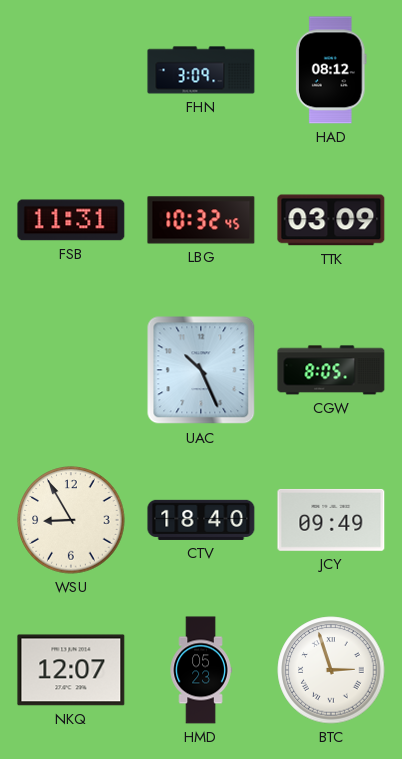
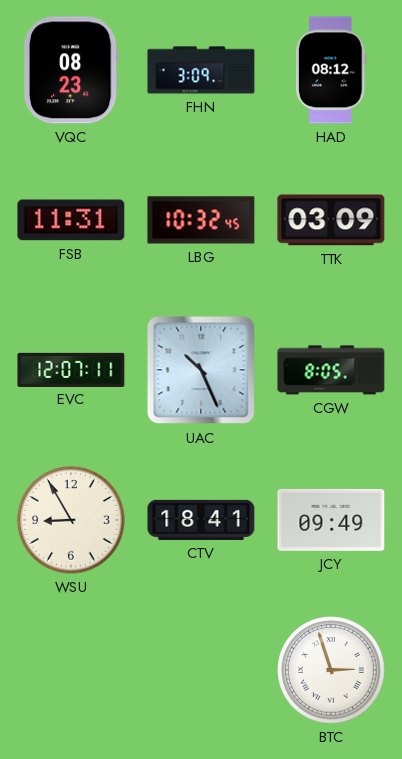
VQC: none -> 08:23
EVC: none -> 12:07
CTV: 18:40 -> 18:41
NKQ: 12:07 -> none
HMD: 05:23 -> none
